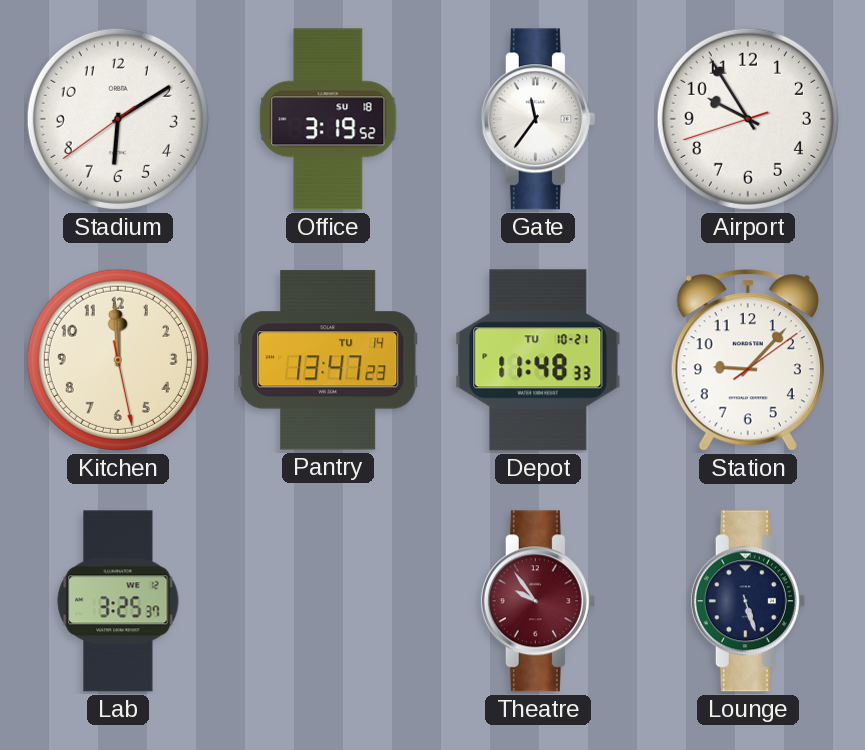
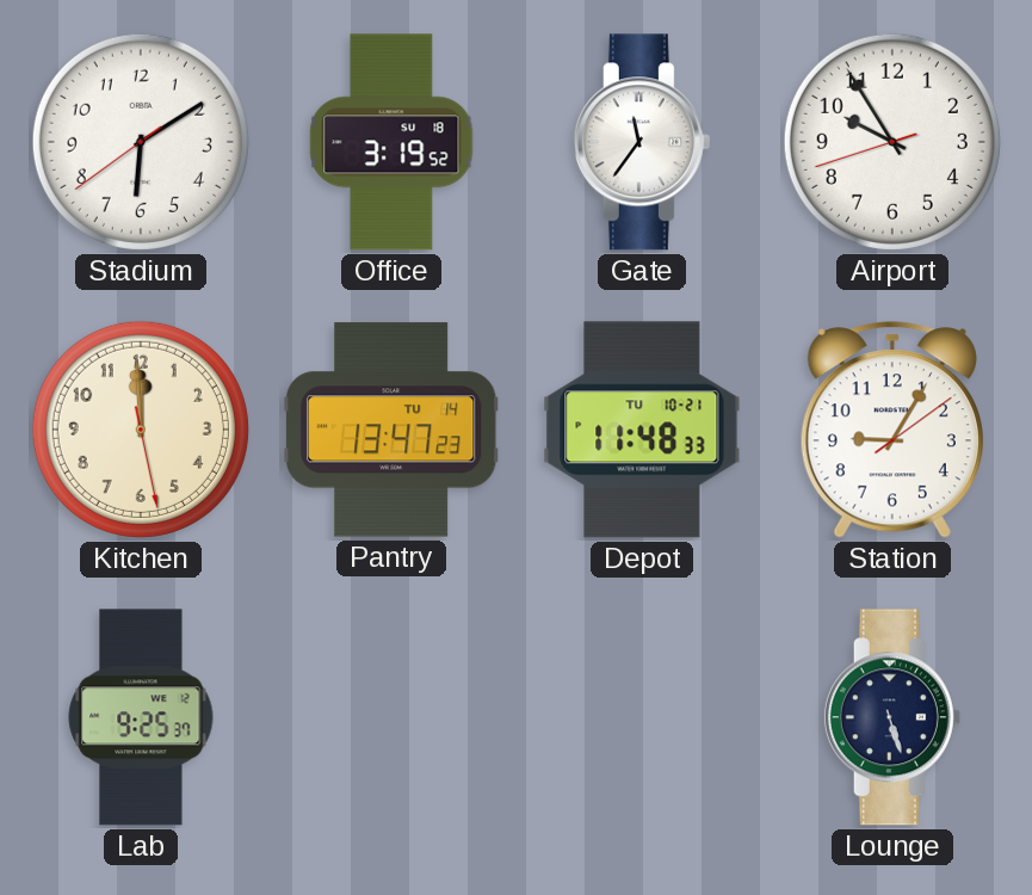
Station: 9:07 -> 9:05
Lab: 3:25 -> 9:25
Theatre: 9:54 -> none
